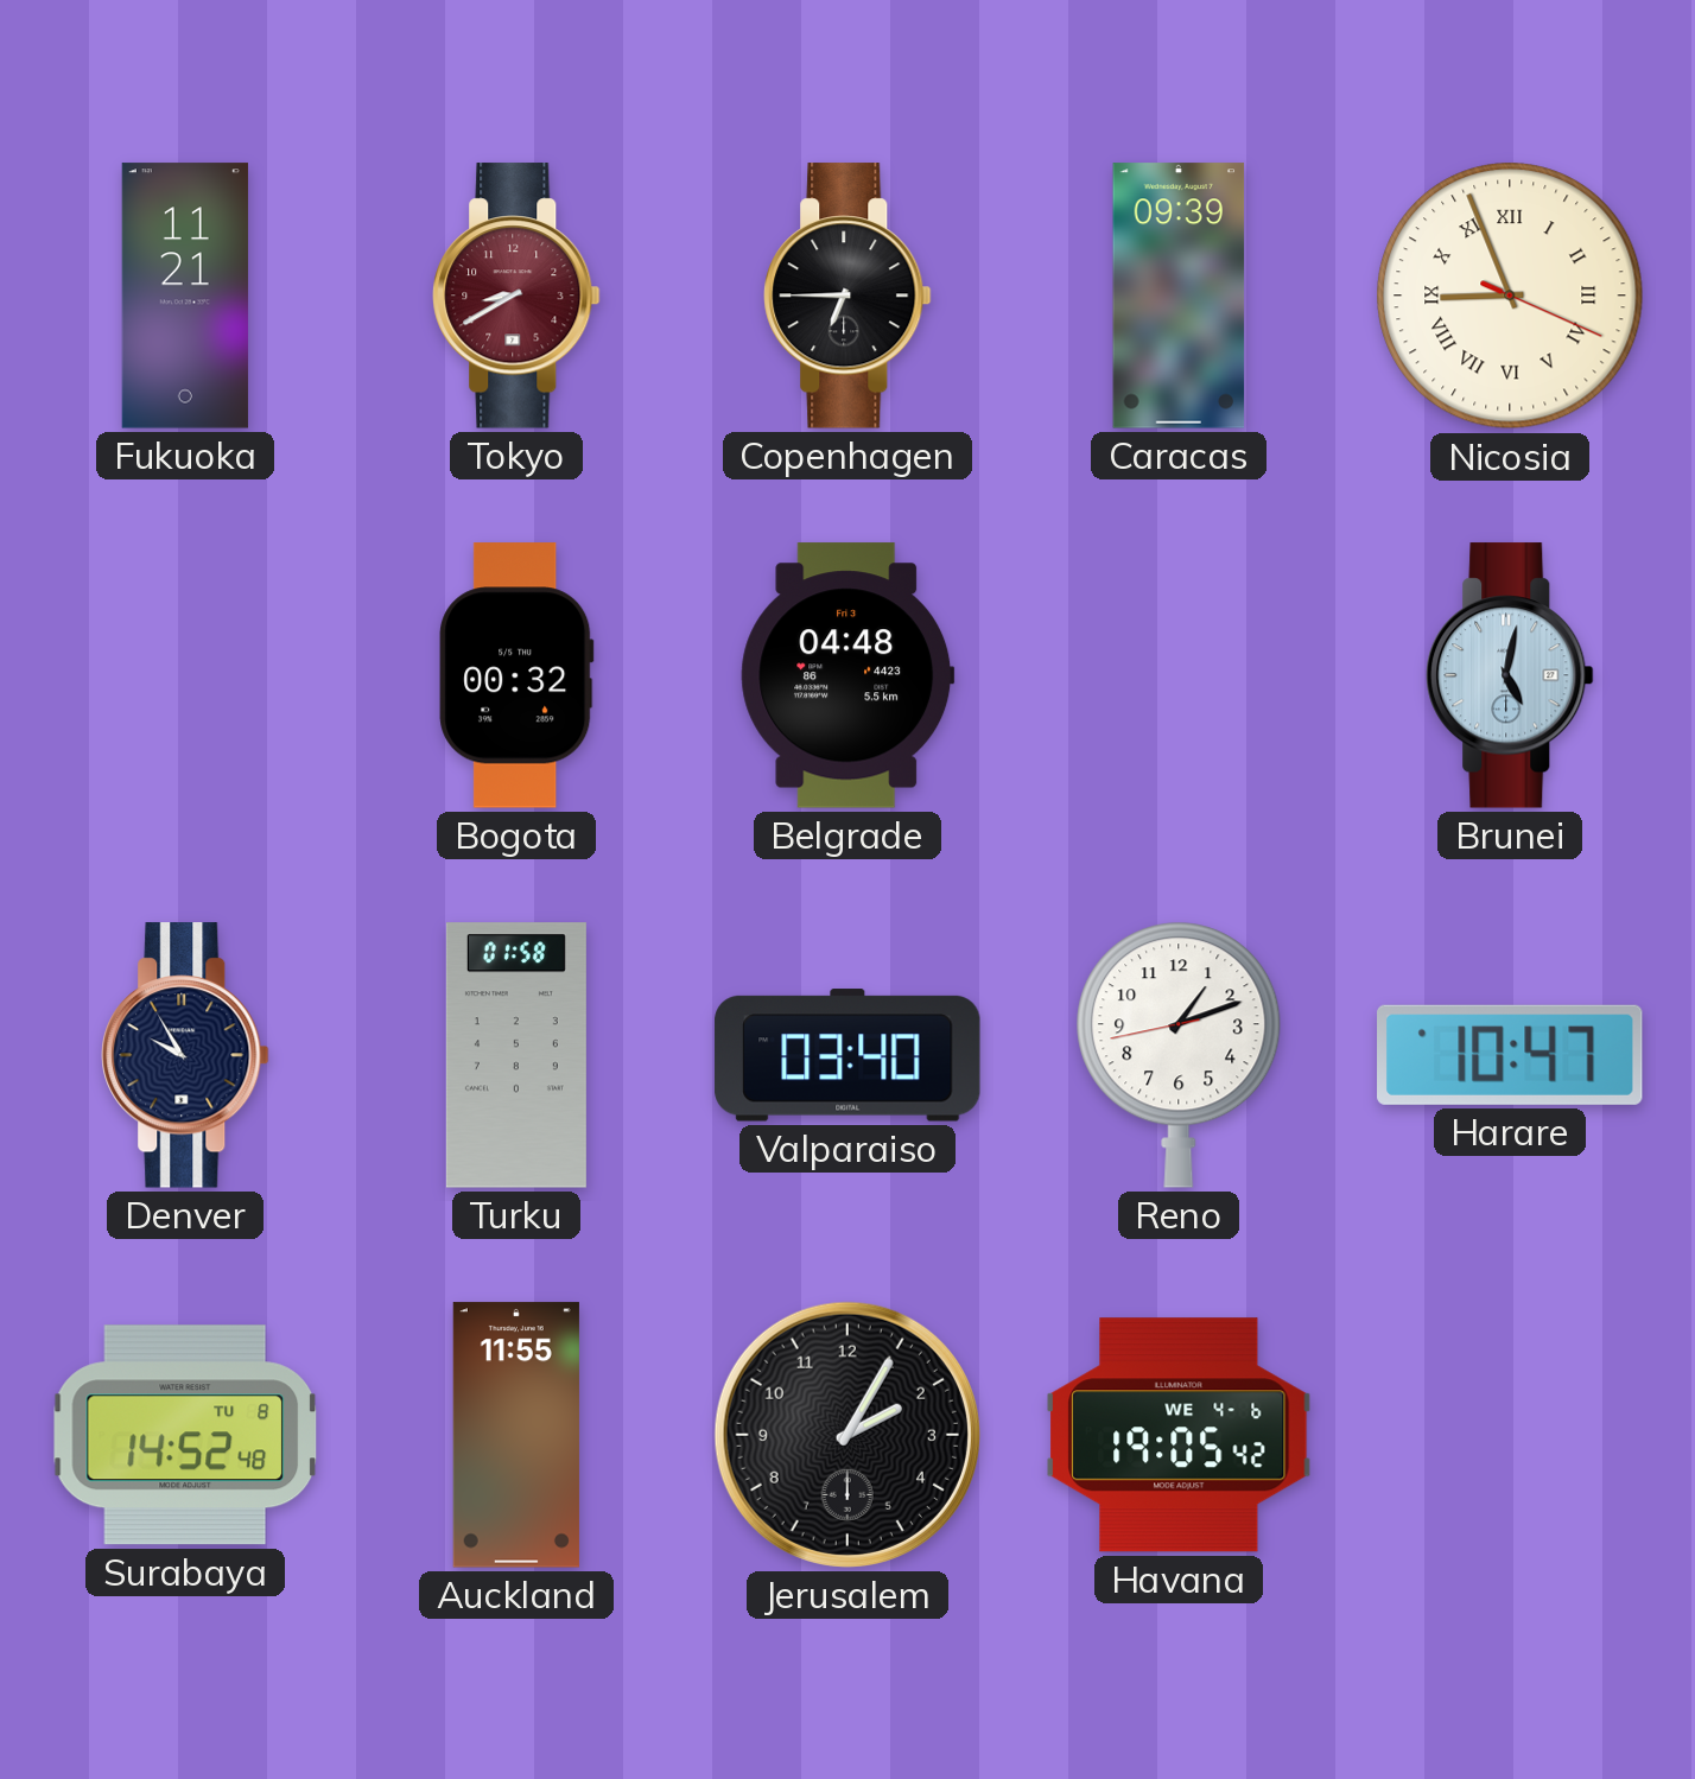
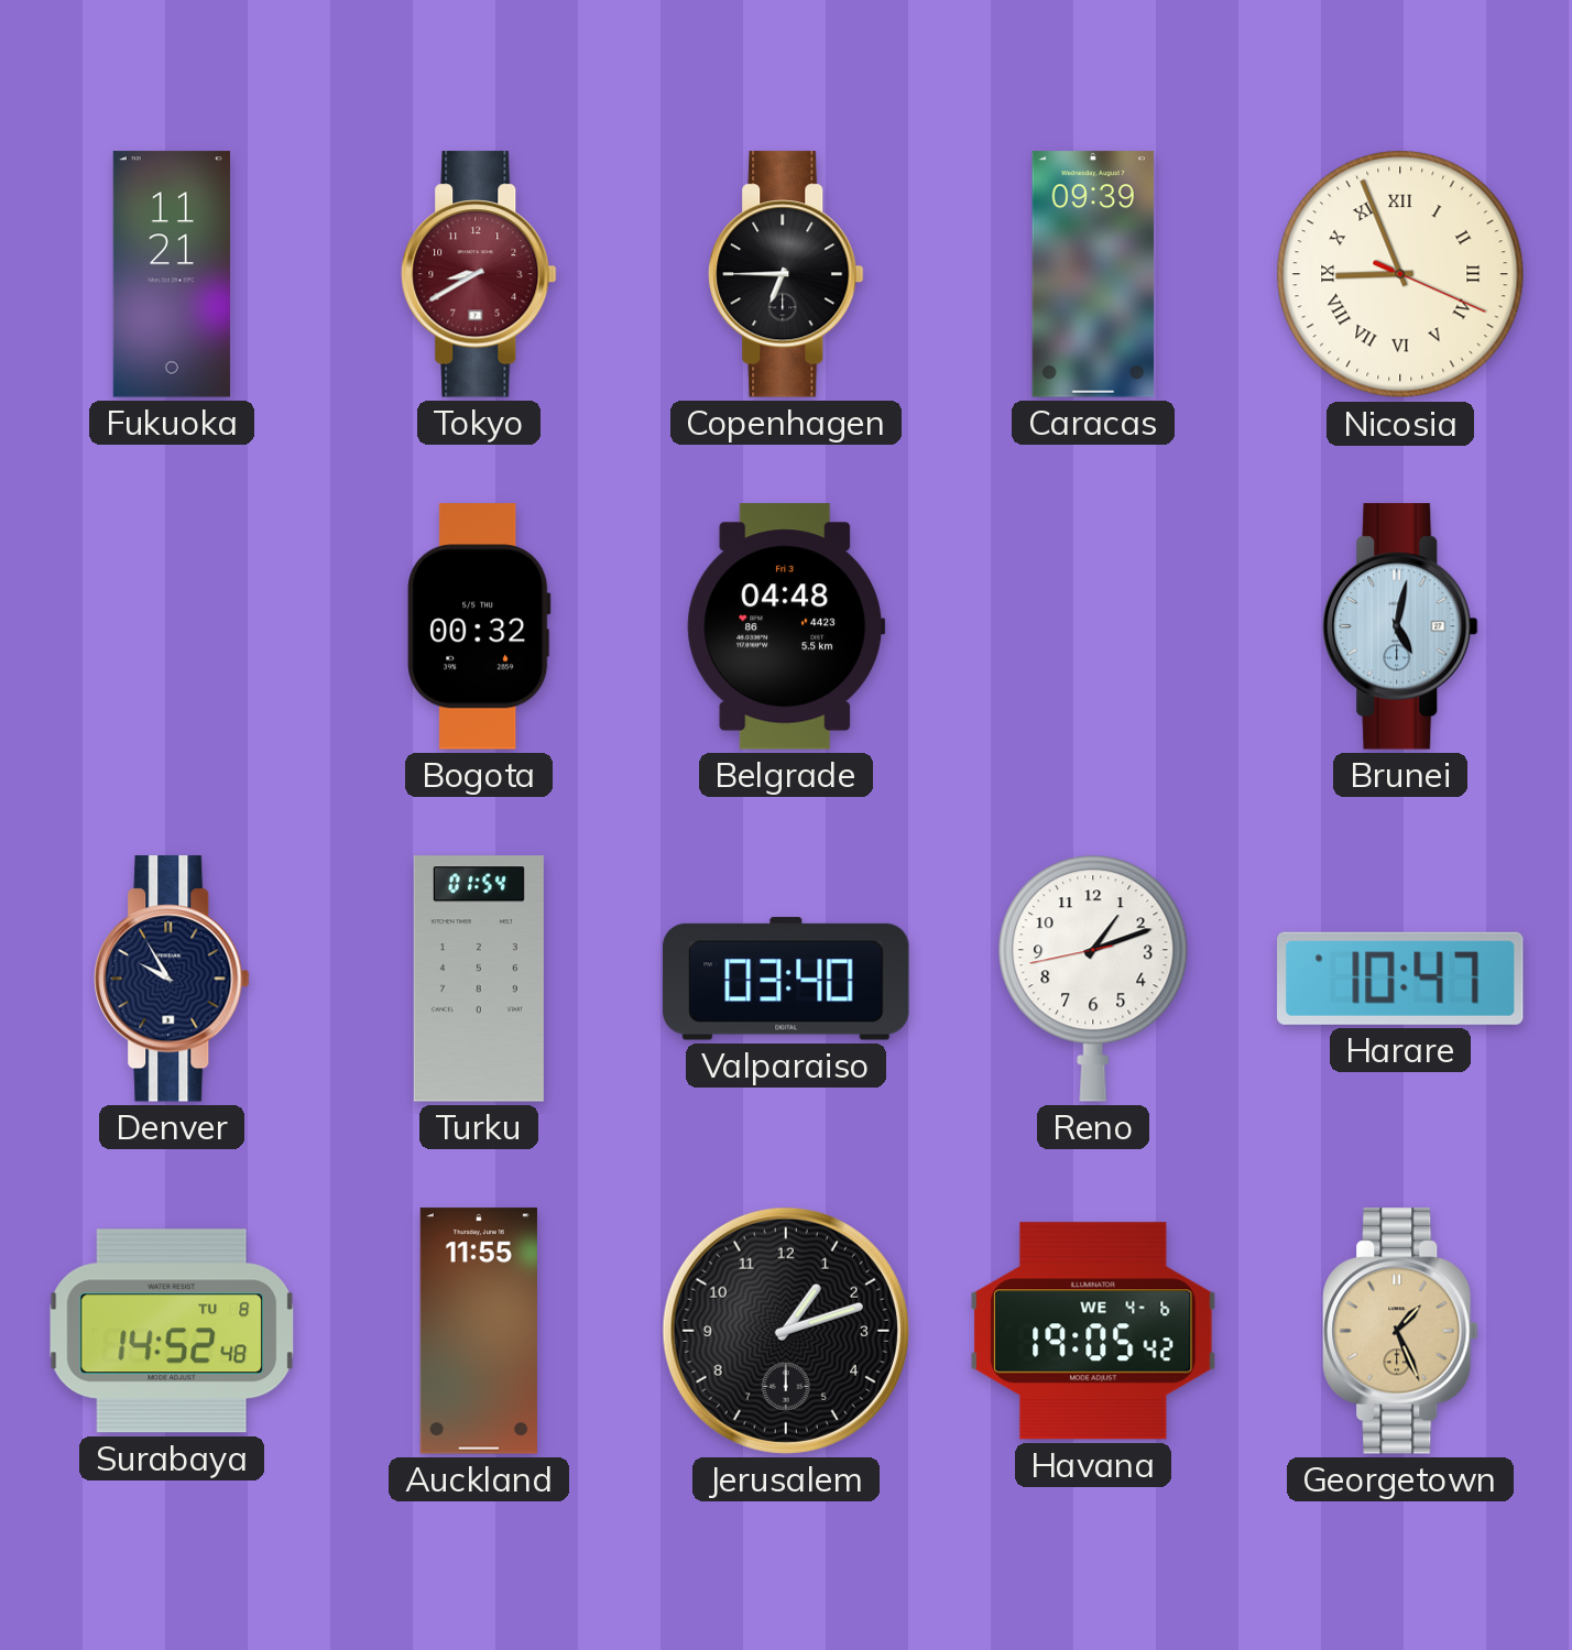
Turku: 01:58 -> 01:54
Jerusalem: 2:05 -> 1:12
Georgetown: none -> 1:26
